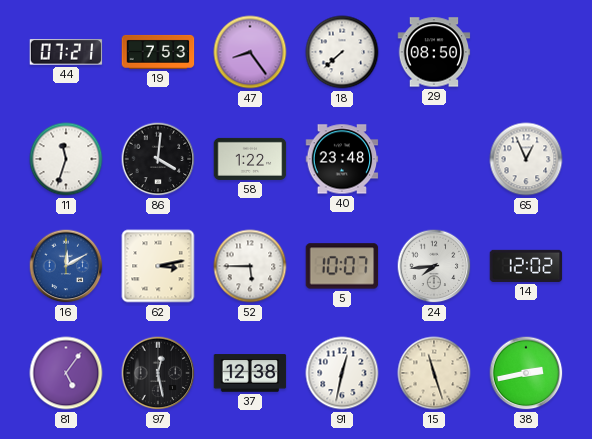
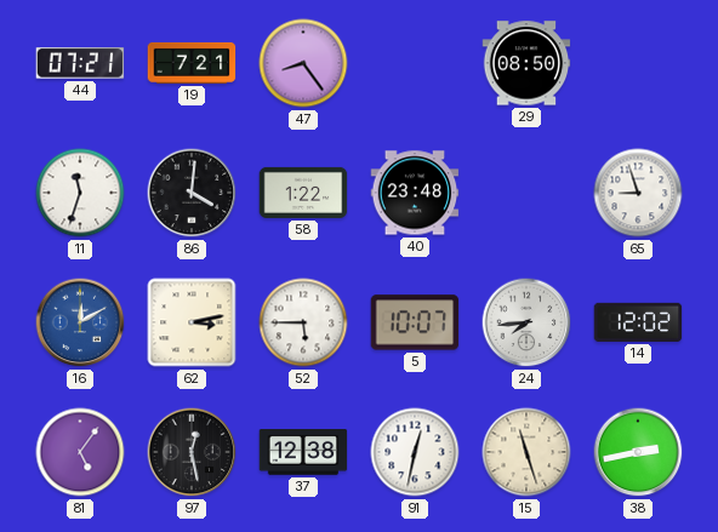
19: 7:53 -> 7:21
18: 7:38 -> none
65: 12:56 -> 8:57
